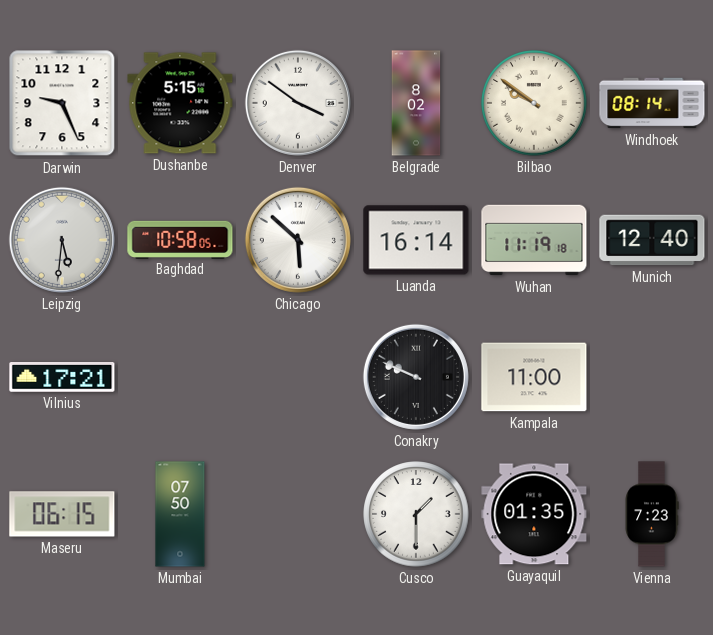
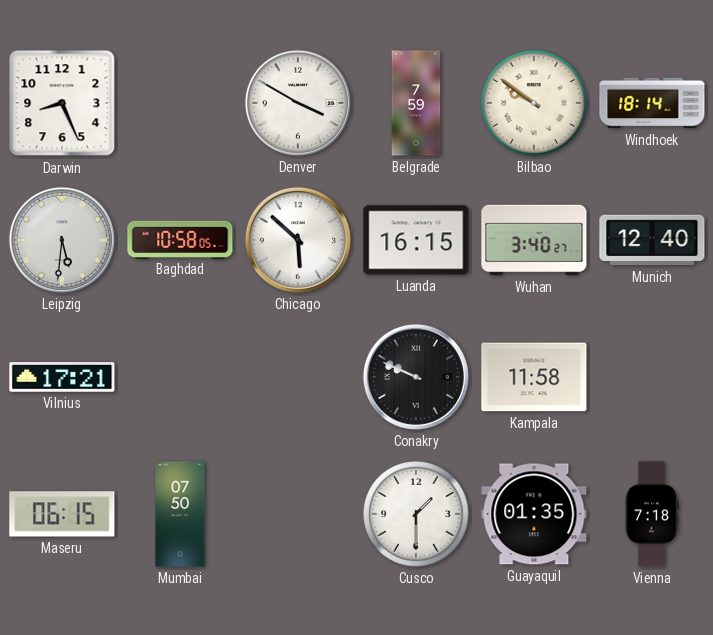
Darwin: 9:26 -> 8:26
Dushanbe: 5:15 -> none
Denver: 3:51 -> 3:50
Belgrade: 8:02 -> 7:59
Windhoek: 08:14 -> 18:14
Luanda: 16:14 -> 16:15
Wuhan: 11:19 -> 3:40
Kampala: 11:00 -> 11:58
Vienna: 7:23 -> 7:18
